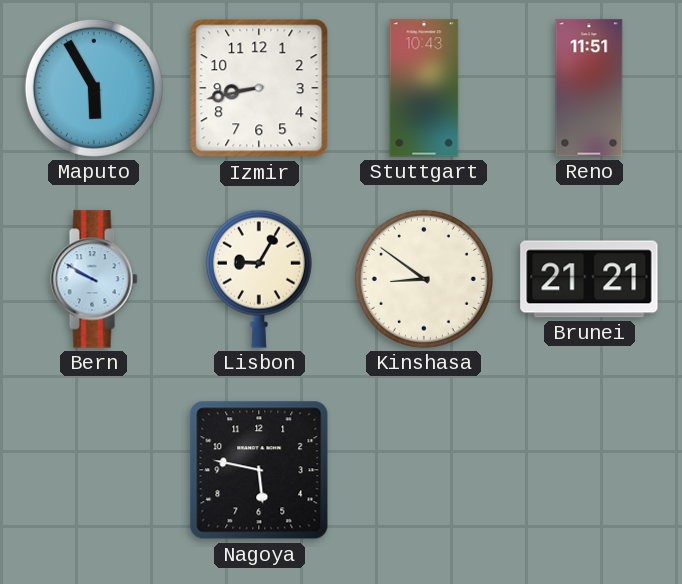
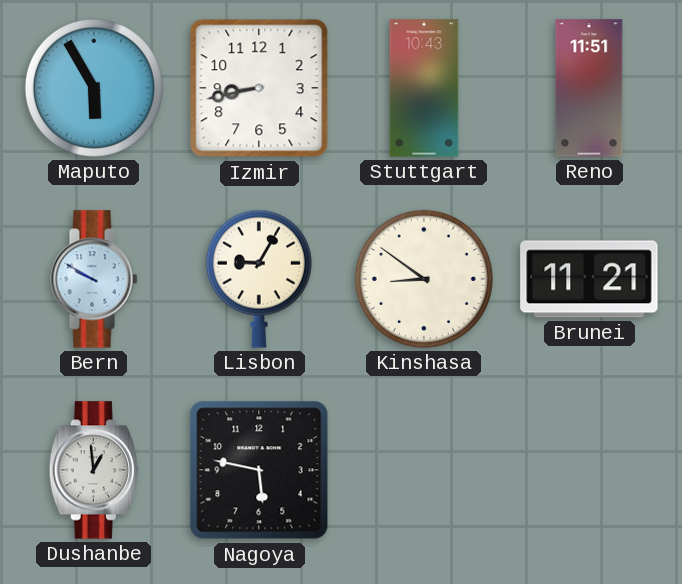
Brunei: 21:21 -> 11:21
Dushanbe: none -> 12:59
